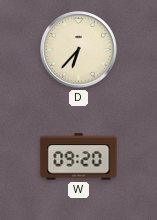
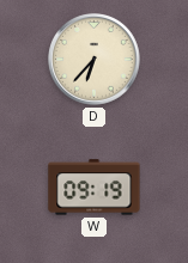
W: 09:20 -> 09:19
